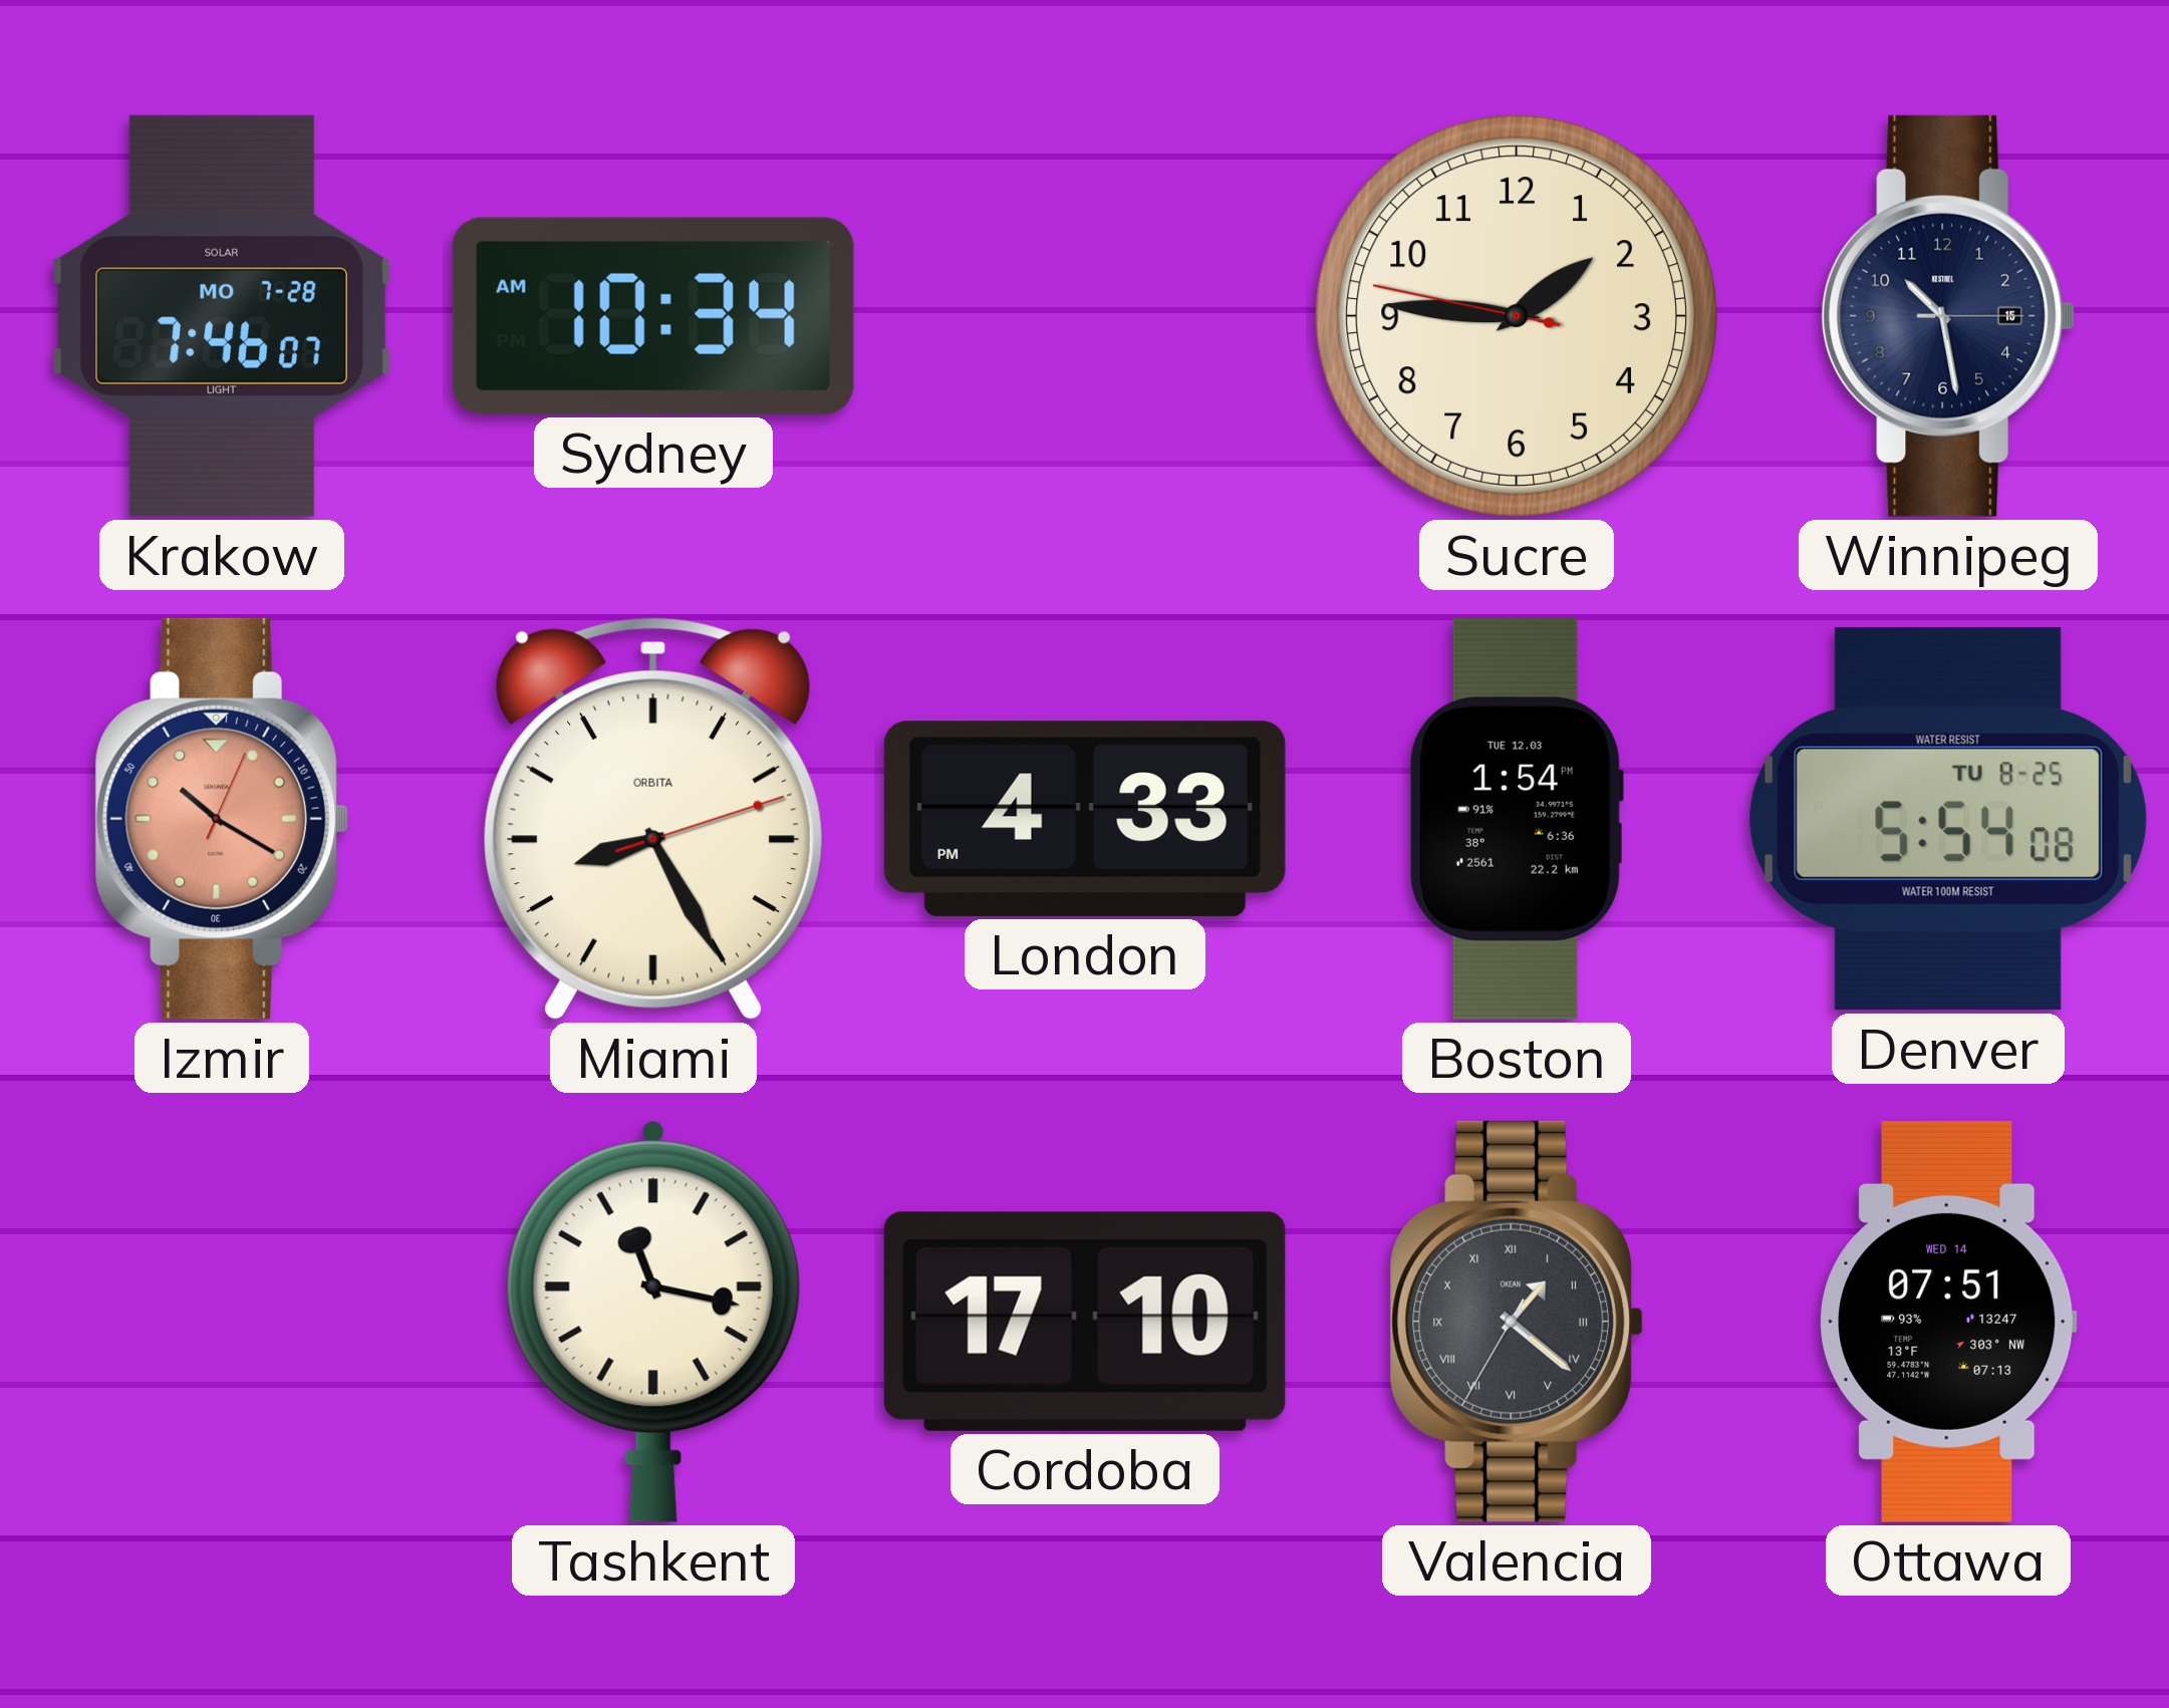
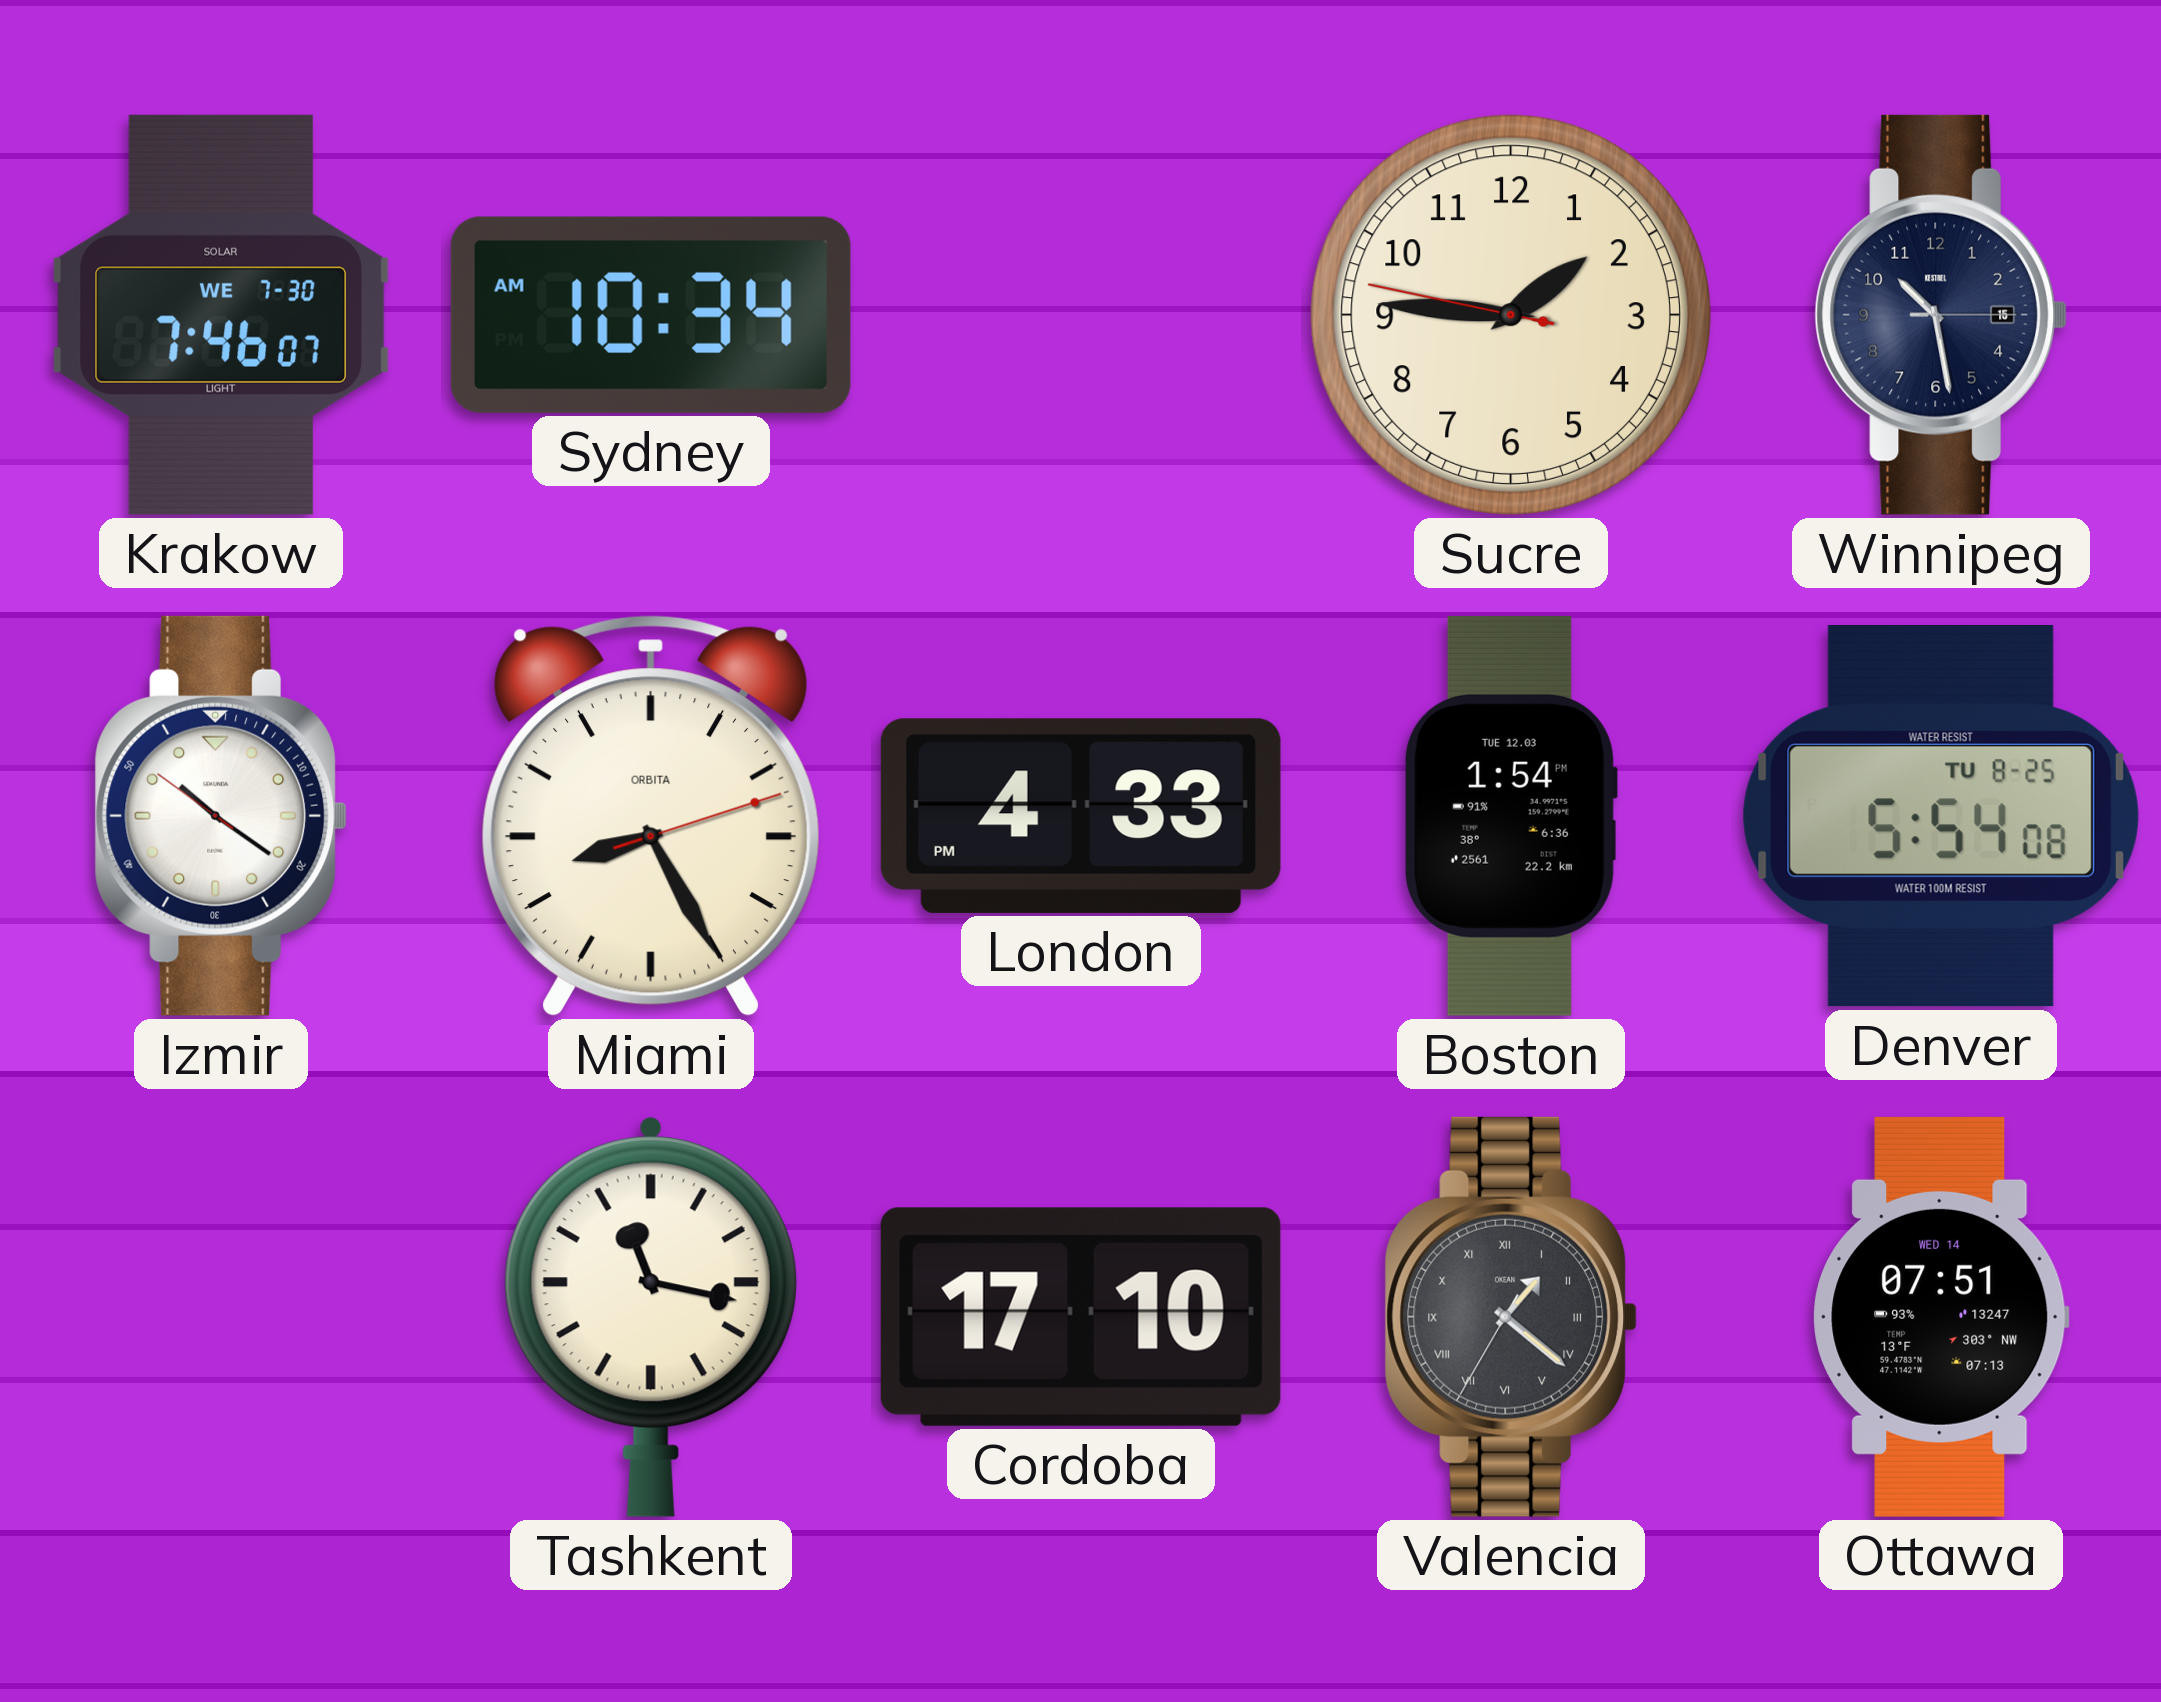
Krakow date: MO 7-28 -> WE 7-30
Izmir: 10:20:04 -> 10:20:51
Izmir dial: salmon -> white
